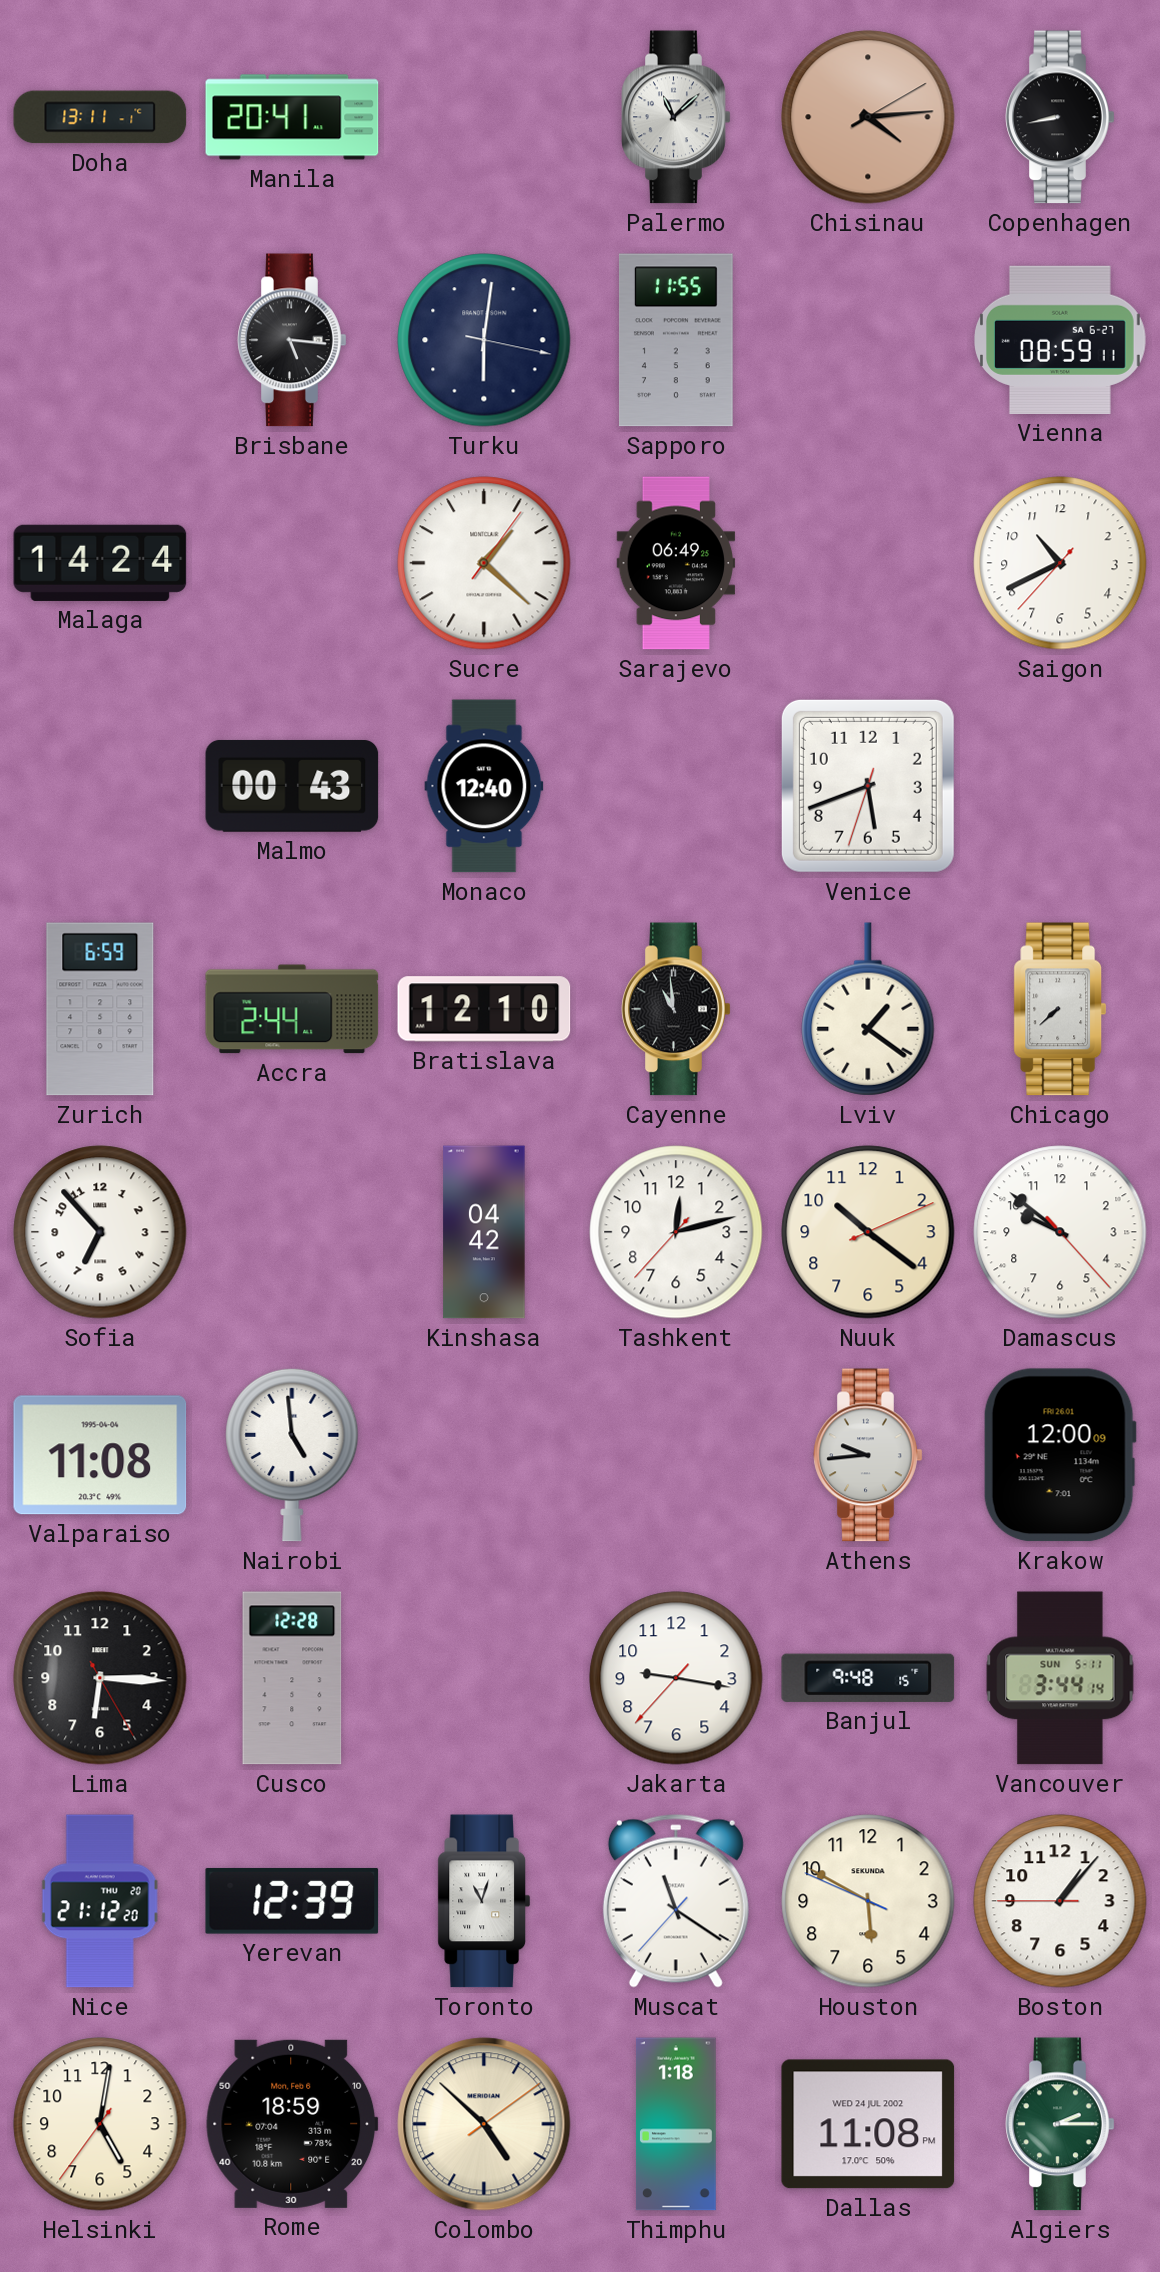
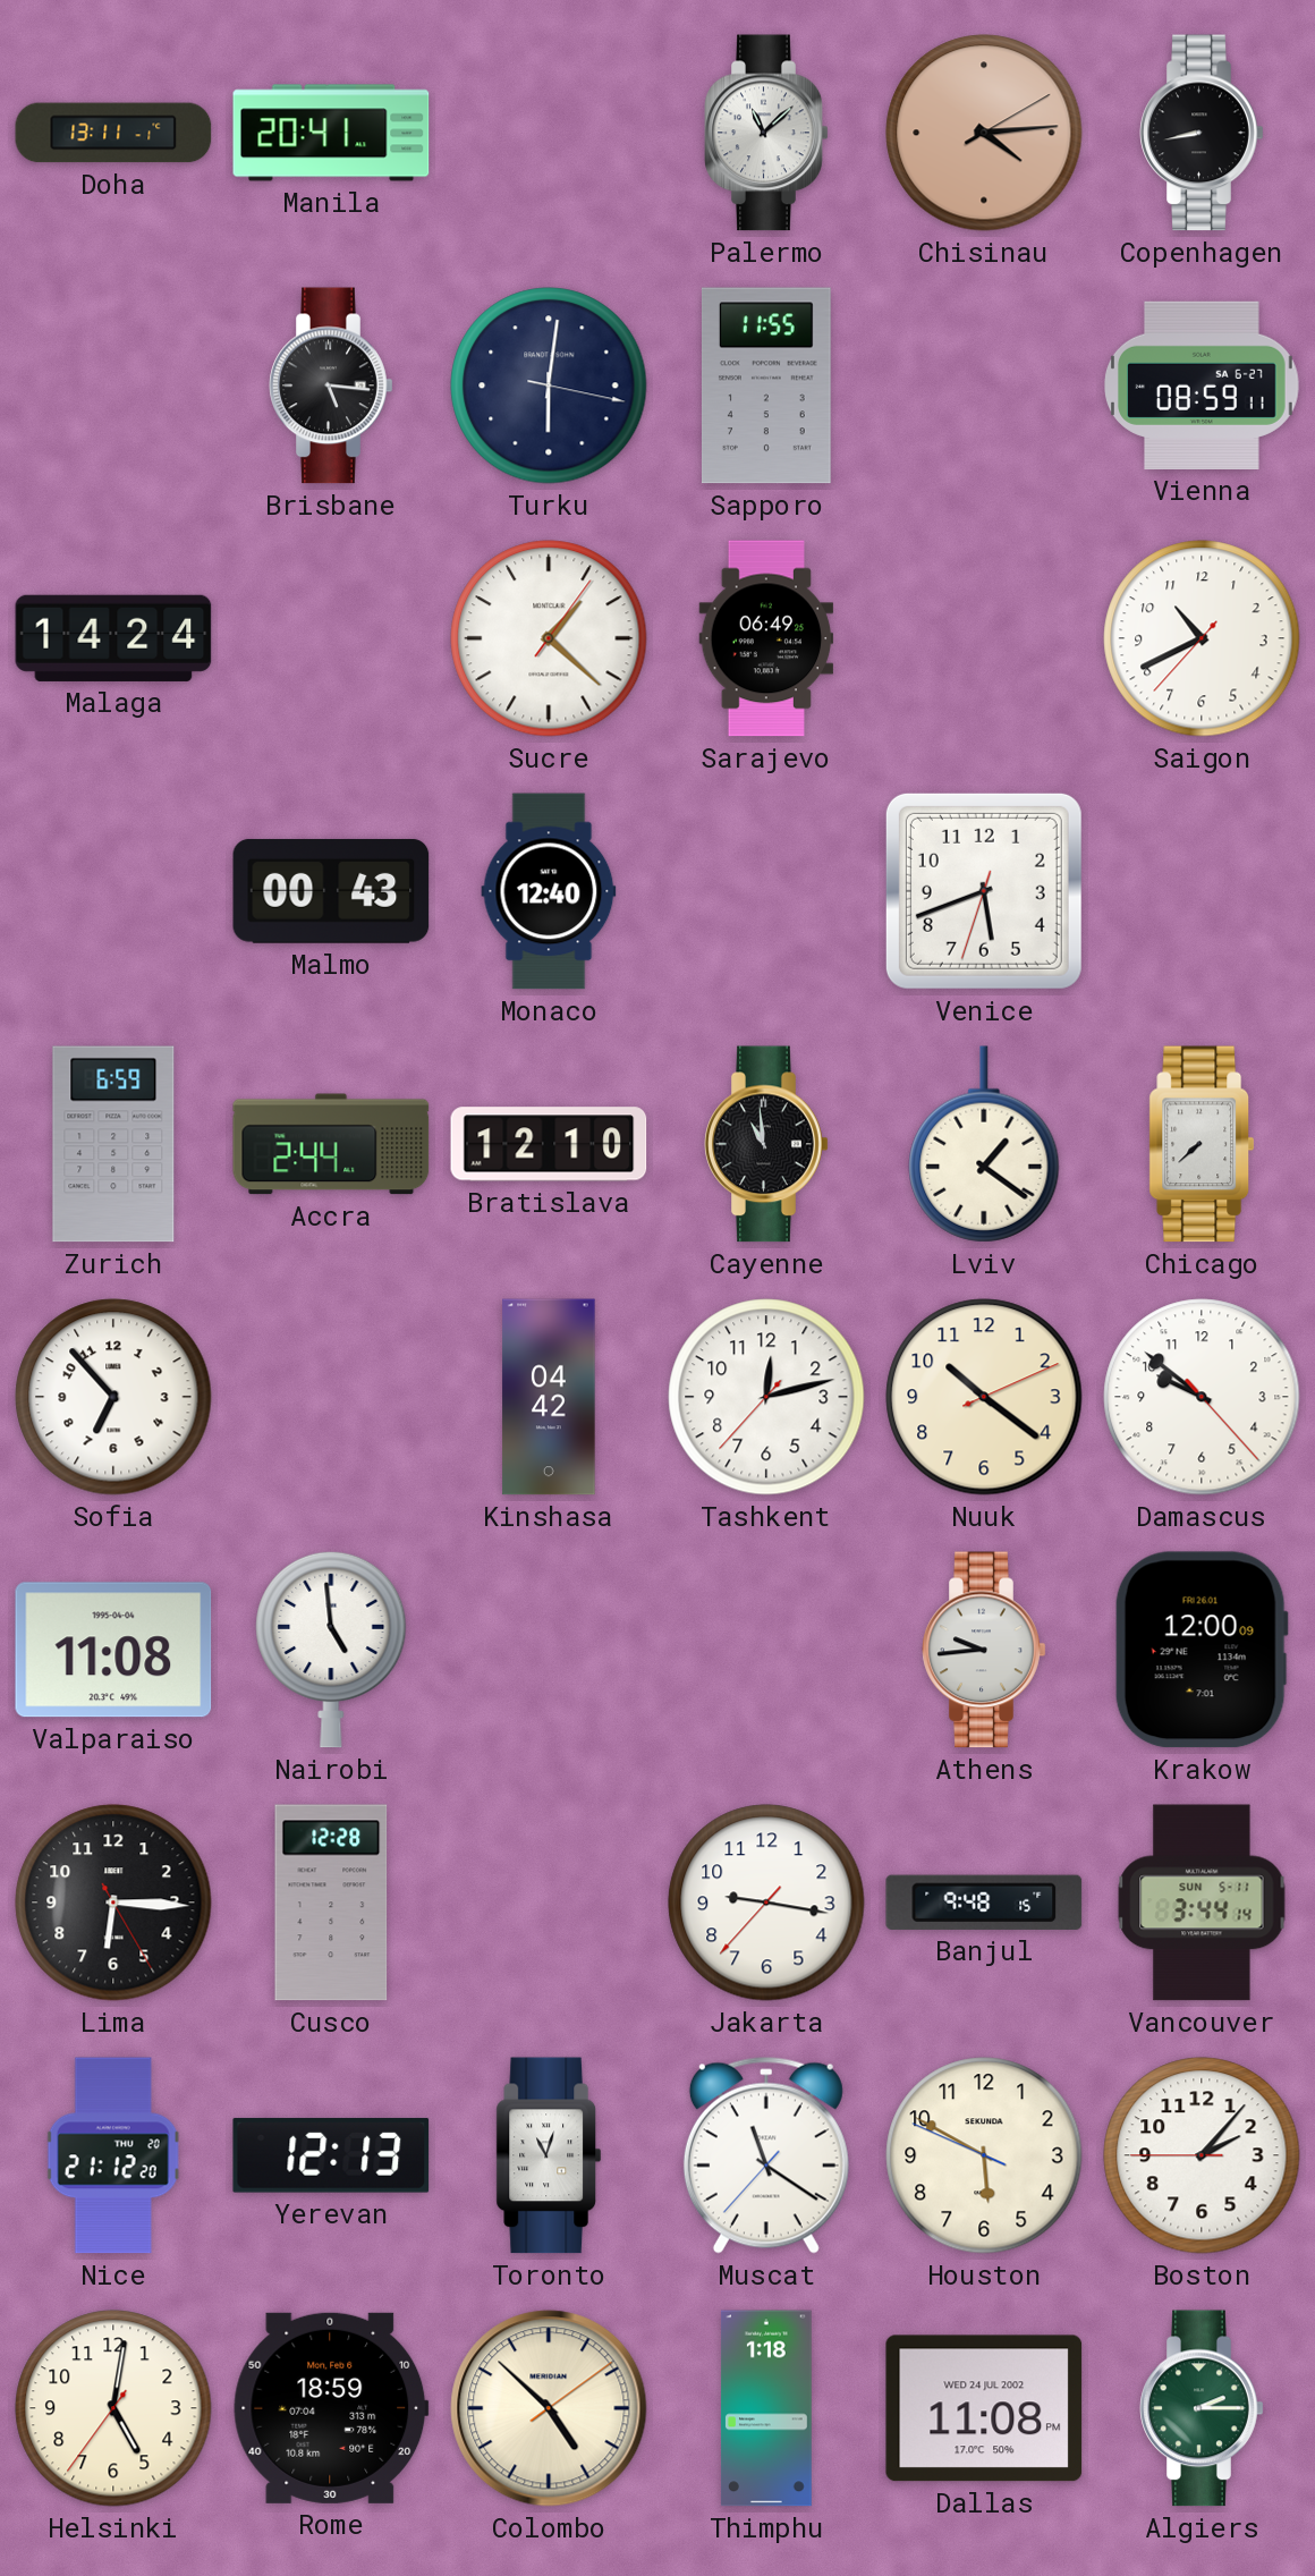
Yerevan: 12:39 -> 12:13
Boston: 1:06 -> 2:06
